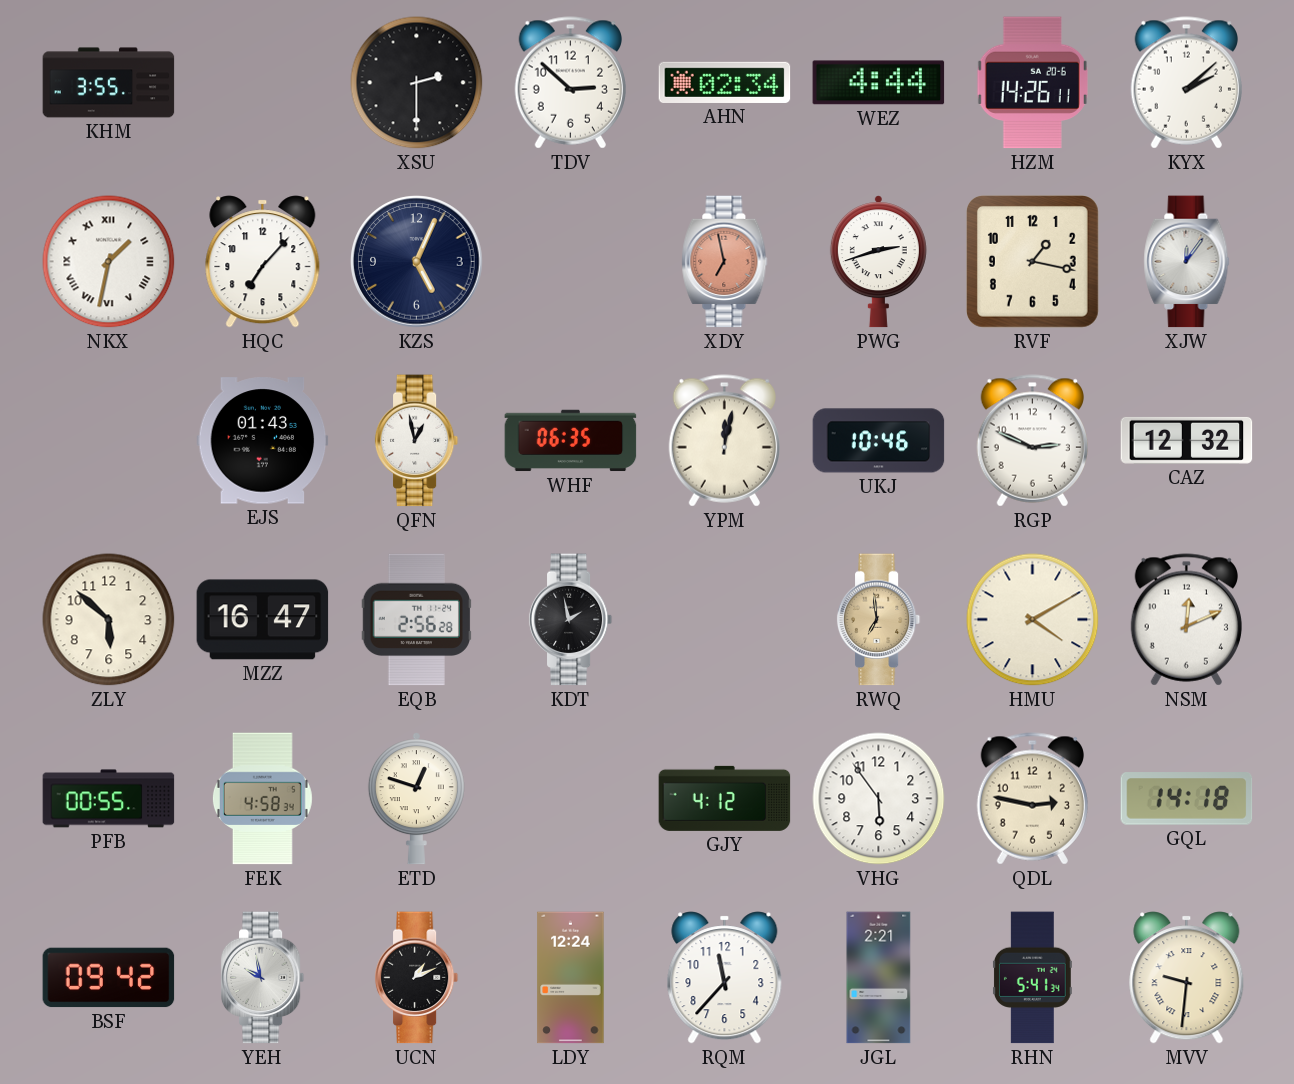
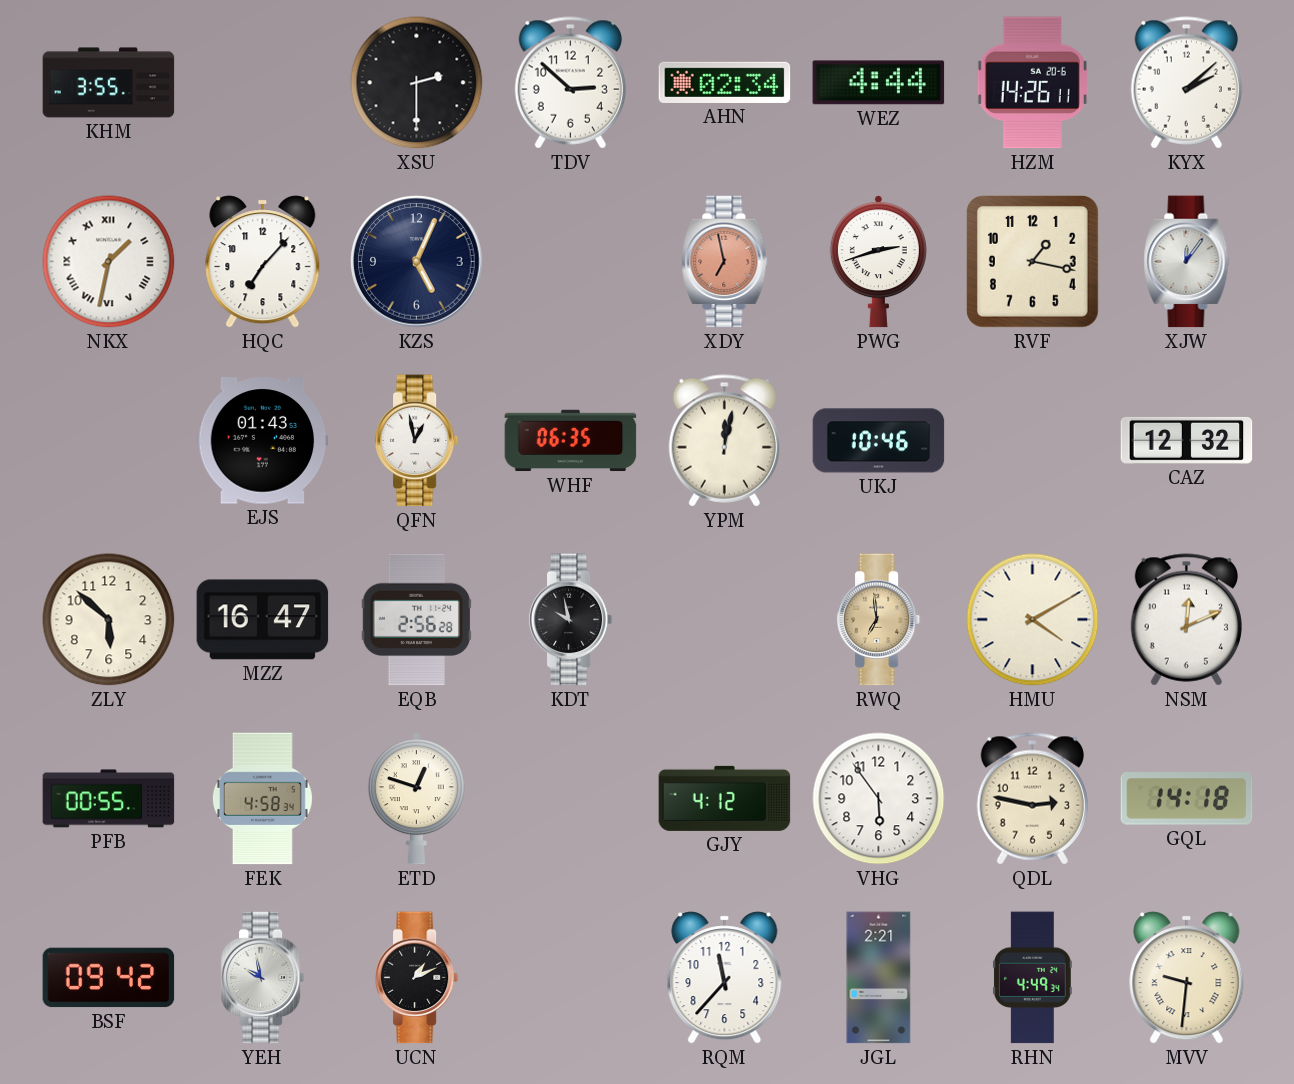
RGP: 2:49 -> none
KDT: 1:58 -> 9:58
LDY: 12:24 -> none
RHN: 5:41 -> 4:49
